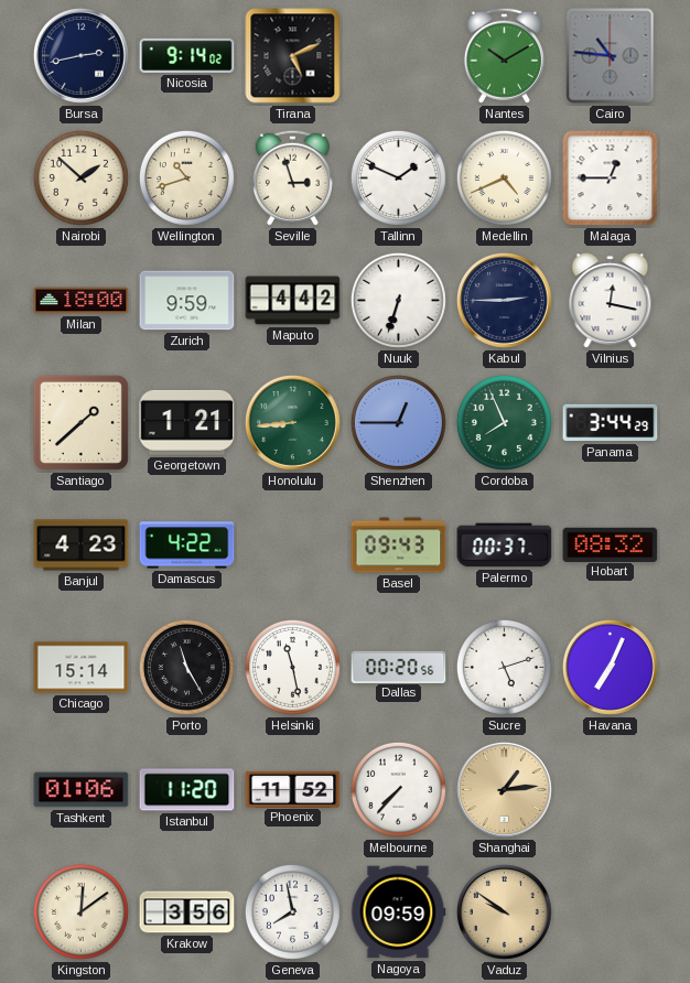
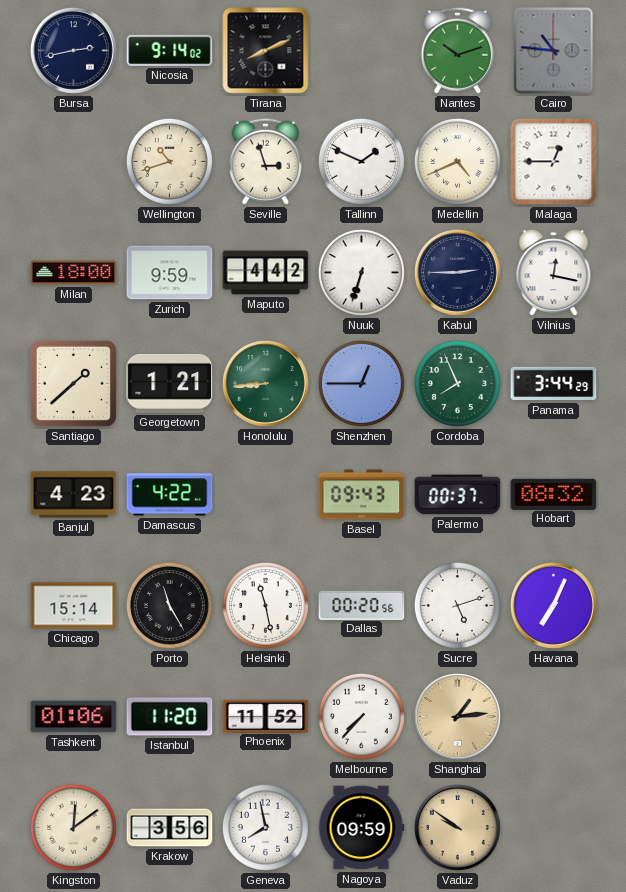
Tirana: 5:11 -> 8:11
Nantes: 10:10 -> 10:12
Nairobi: 1:52 -> none
